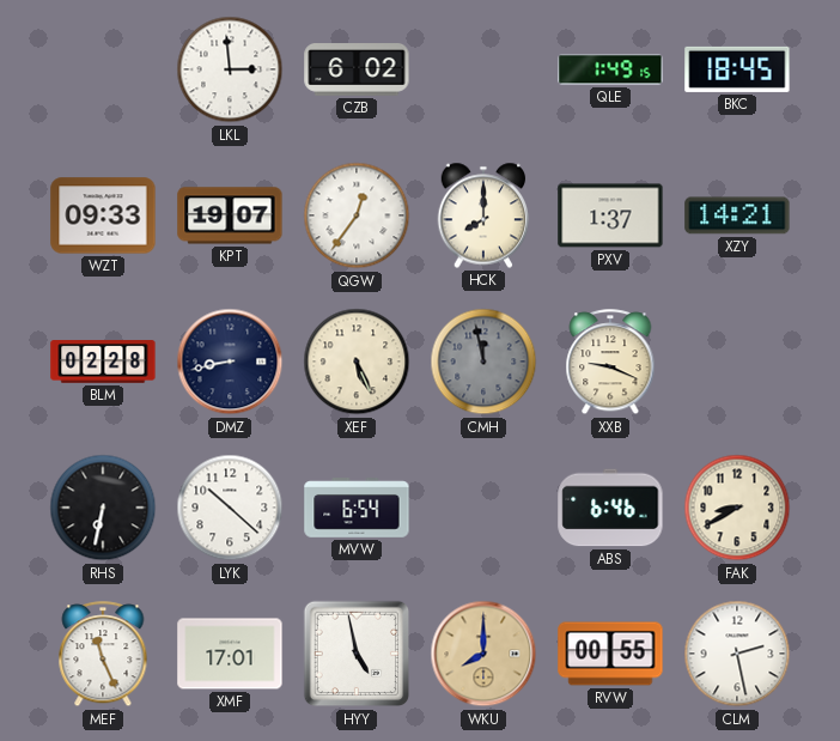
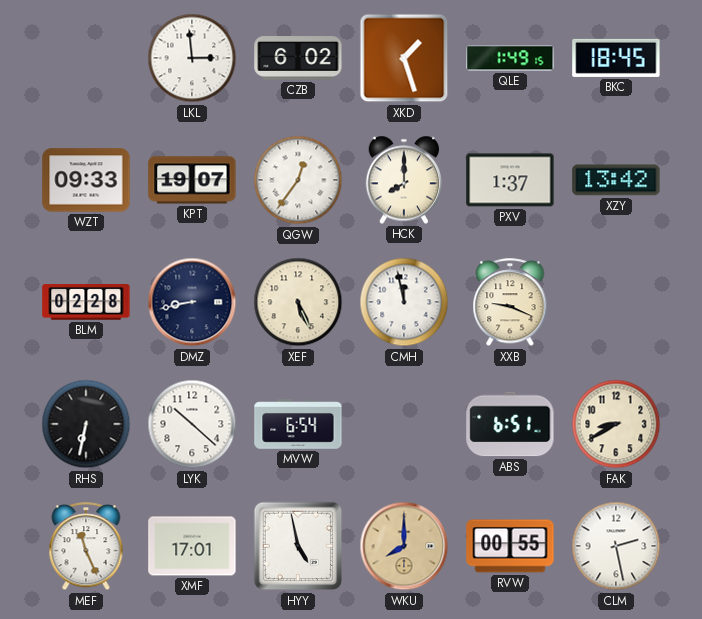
XKD: none -> 1:27
XZY: 14:21 -> 13:42
CMH dial: grey -> white
ABS: 6:46 -> 6:51
